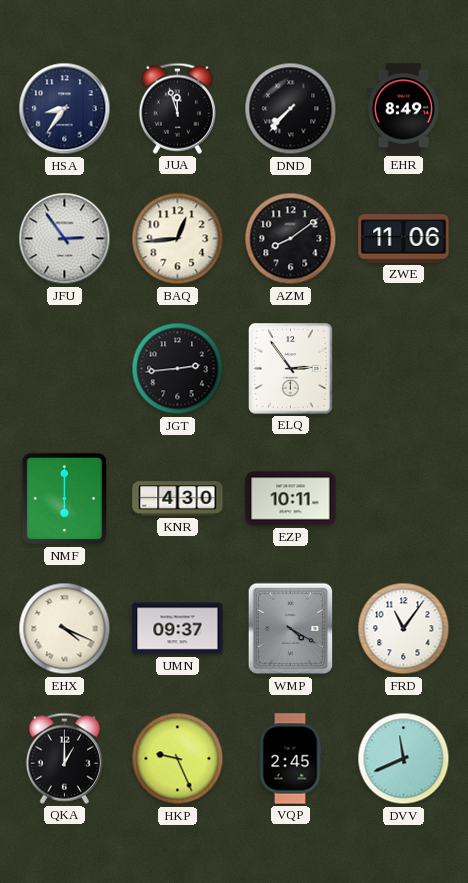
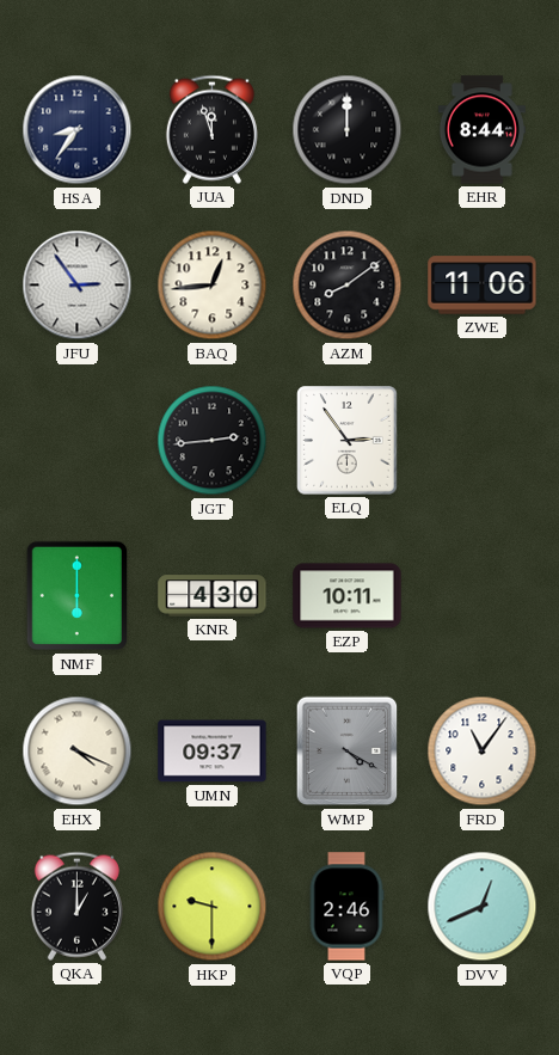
DND: 7:37 -> 12:00
EHR: 8:49 -> 8:44
HKP: 9:26 -> 9:30
VQP: 2:45 -> 2:46
DVV: 11:41 -> 12:41
